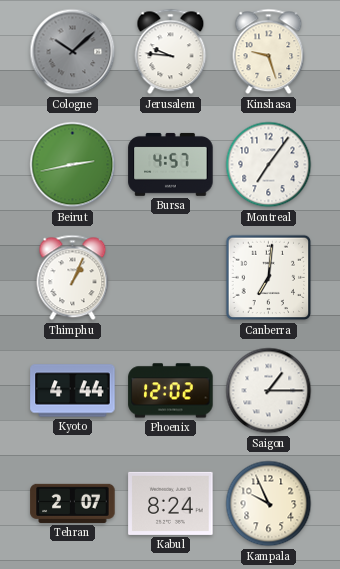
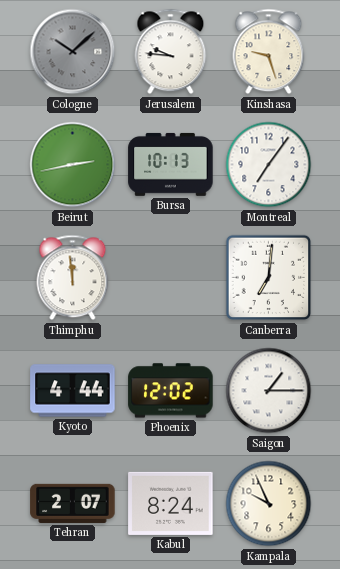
Bursa: 4:57 -> 10:13
Thimphu: 1:04 -> 11:59
